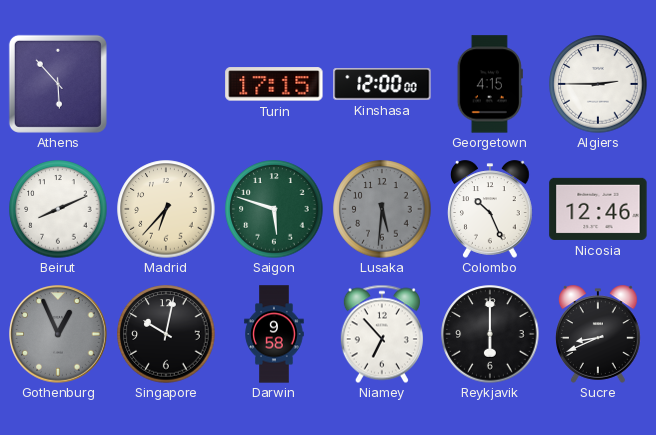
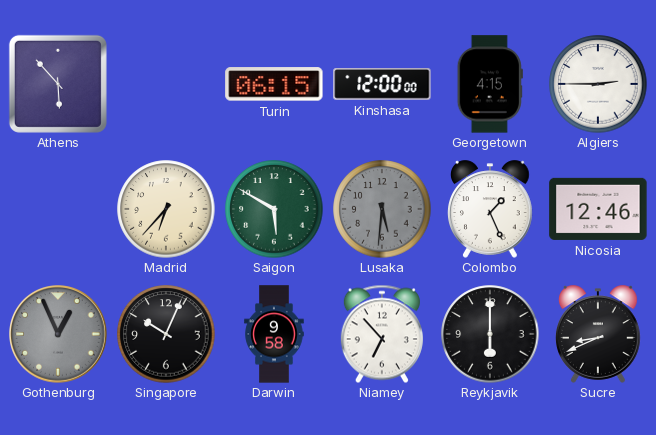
Turin: 17:15 -> 06:15
Beirut: 8:11 -> none
Saigon: 5:48 -> 5:50
Colombo: 10:26 -> 1:26
Singapore: 10:02 -> 10:04
